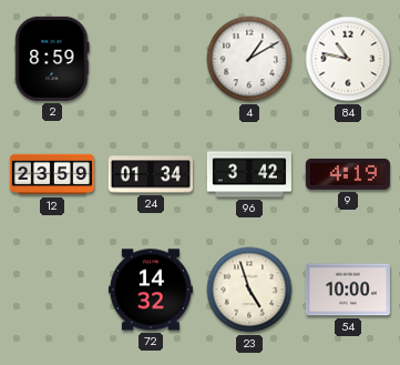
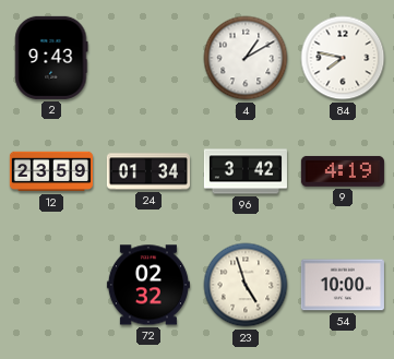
2: 8:59 -> 9:43
84: 10:47 -> 7:47
72: 14:32 -> 02:32
